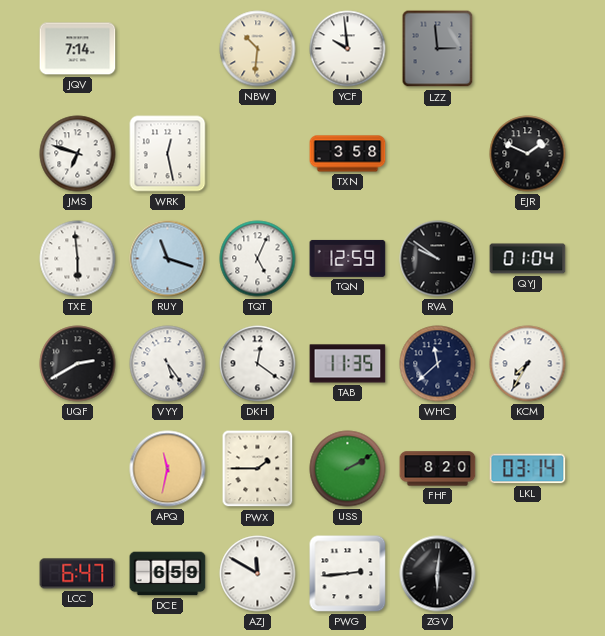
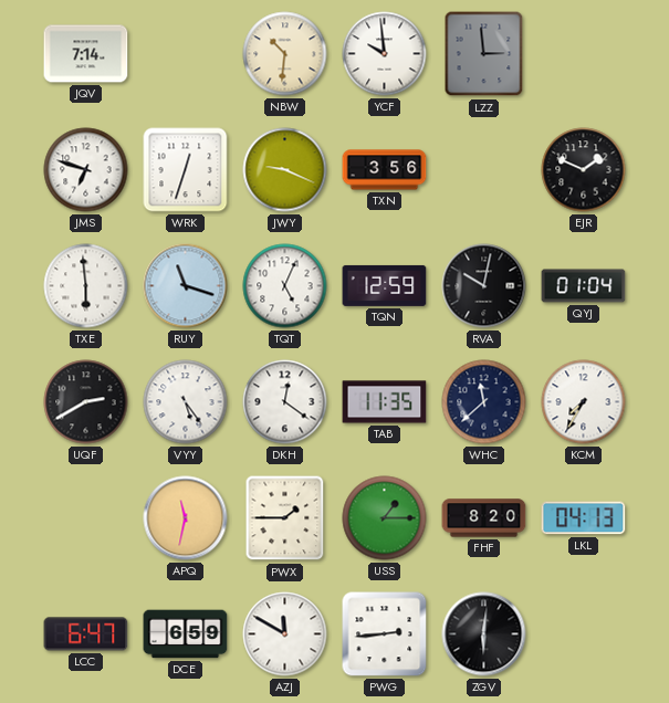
WRK: 12:28 -> 12:33
JWY: none -> 9:19
TXN: 3:58 -> 3:56
RVA: 9:51 -> 10:02
USS: 2:10 -> 1:15
LKL: 03:14 -> 04:13
